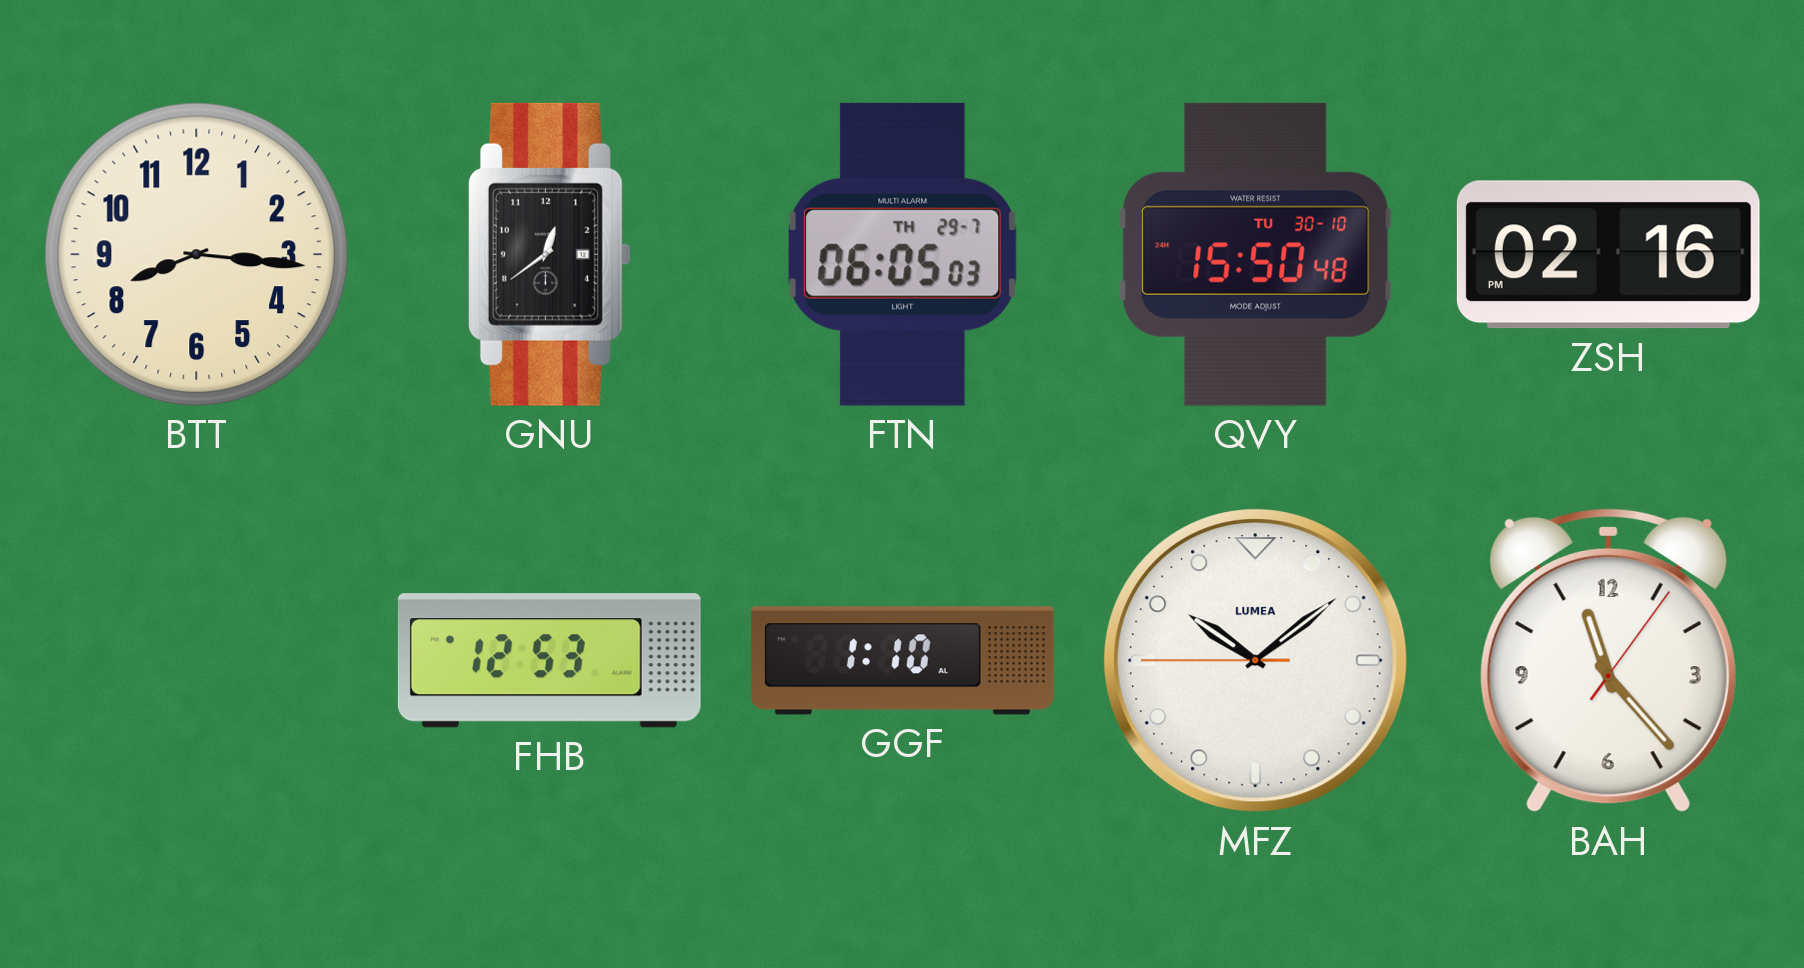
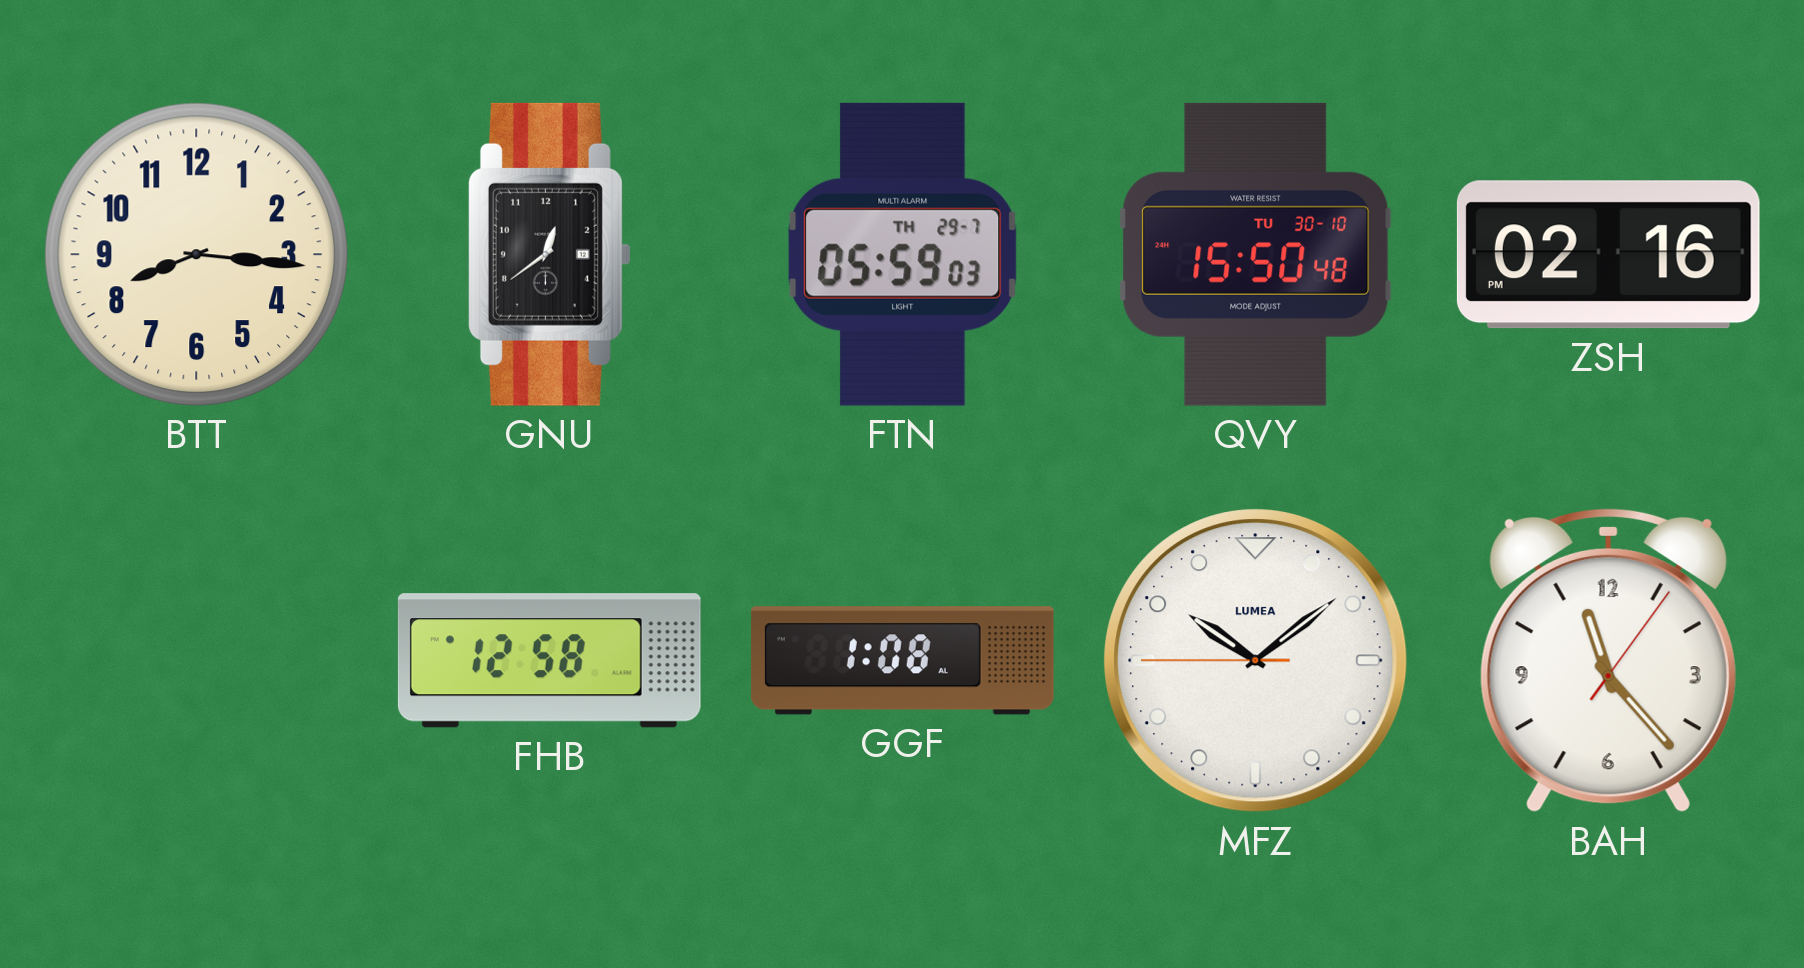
FTN: 06:05 -> 05:59
FHB: 12:53 -> 12:58
GGF: 1:10 -> 1:08
